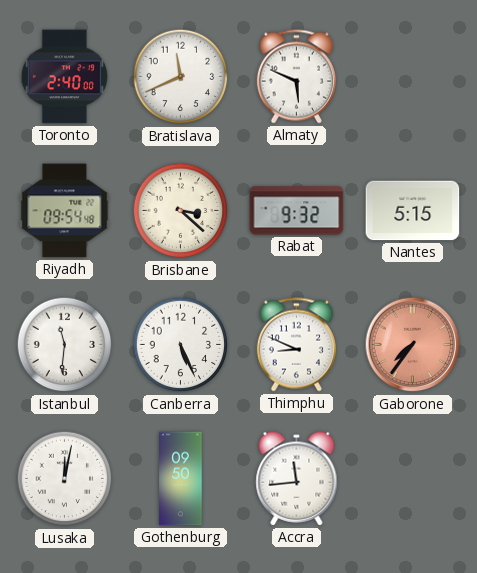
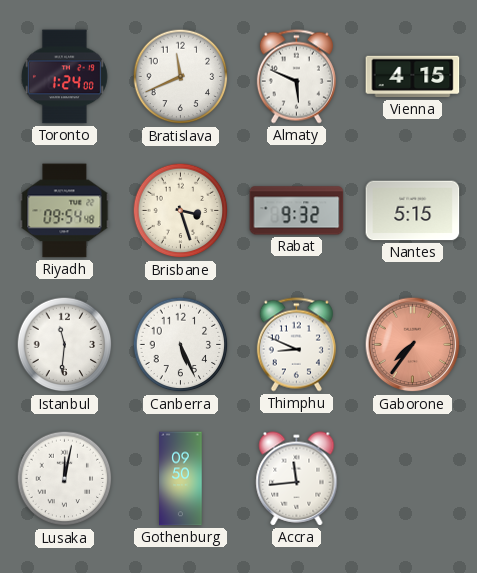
Toronto: 2:40 -> 1:24
Vienna: none -> 4:15
Brisbane: 3:22 -> 3:27
